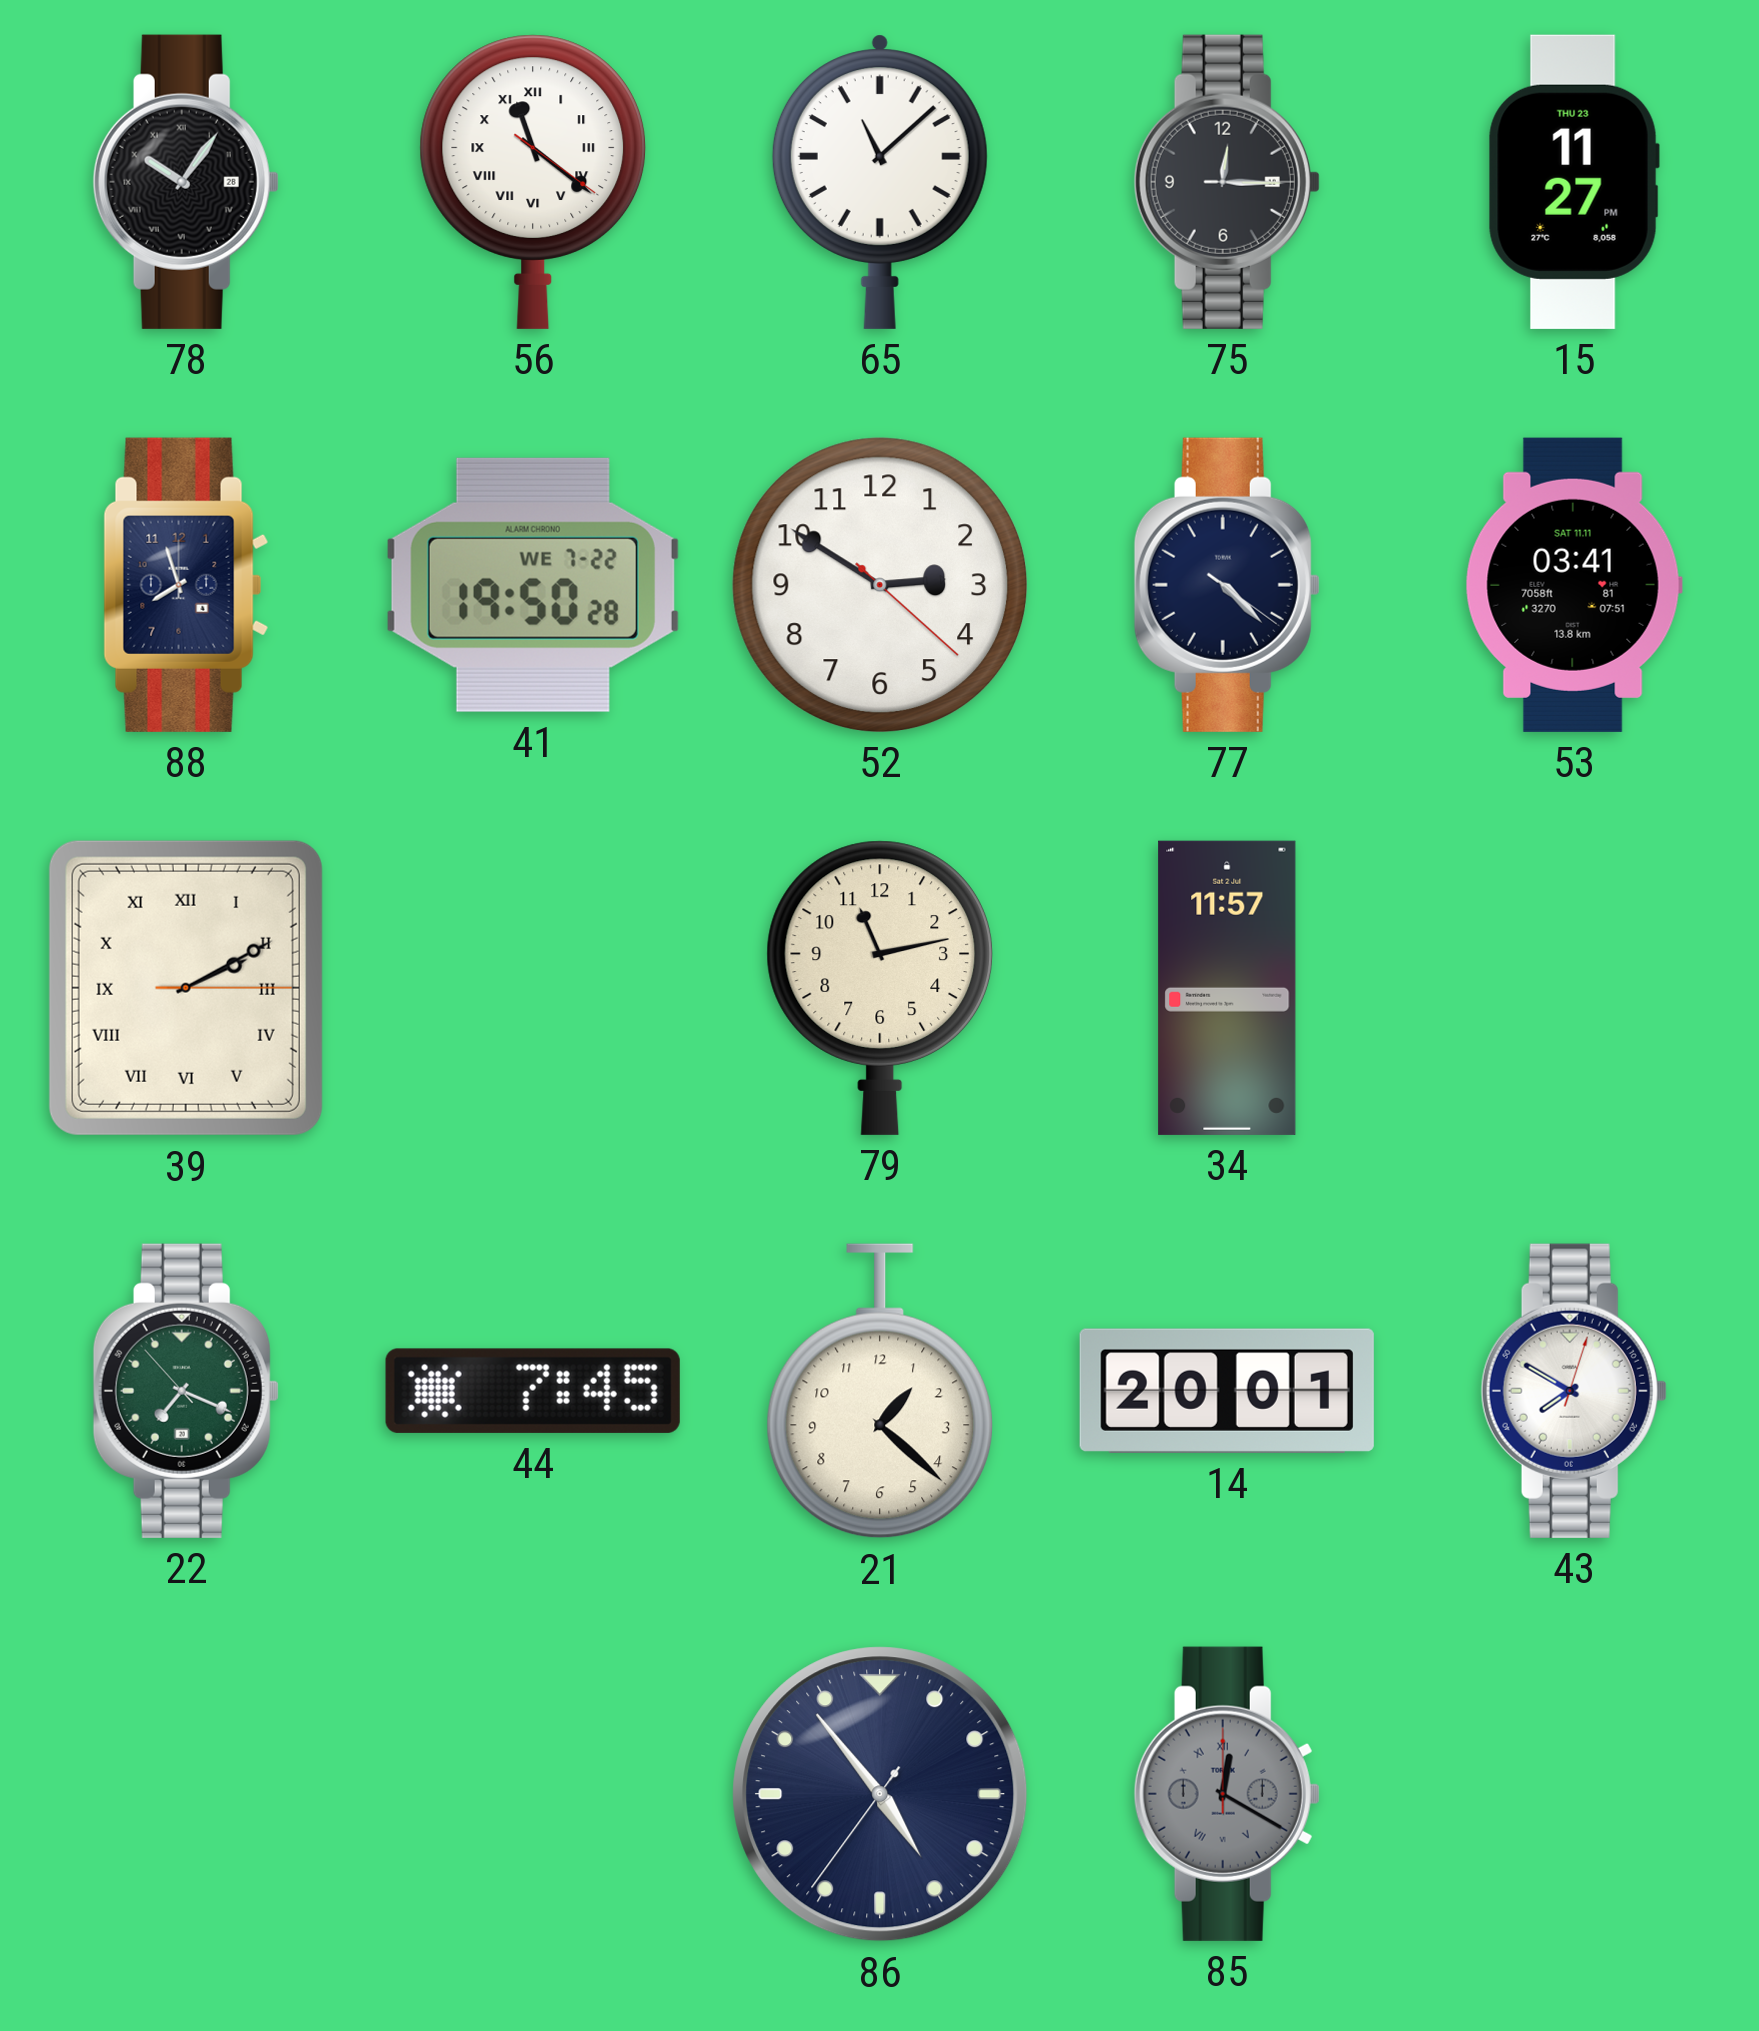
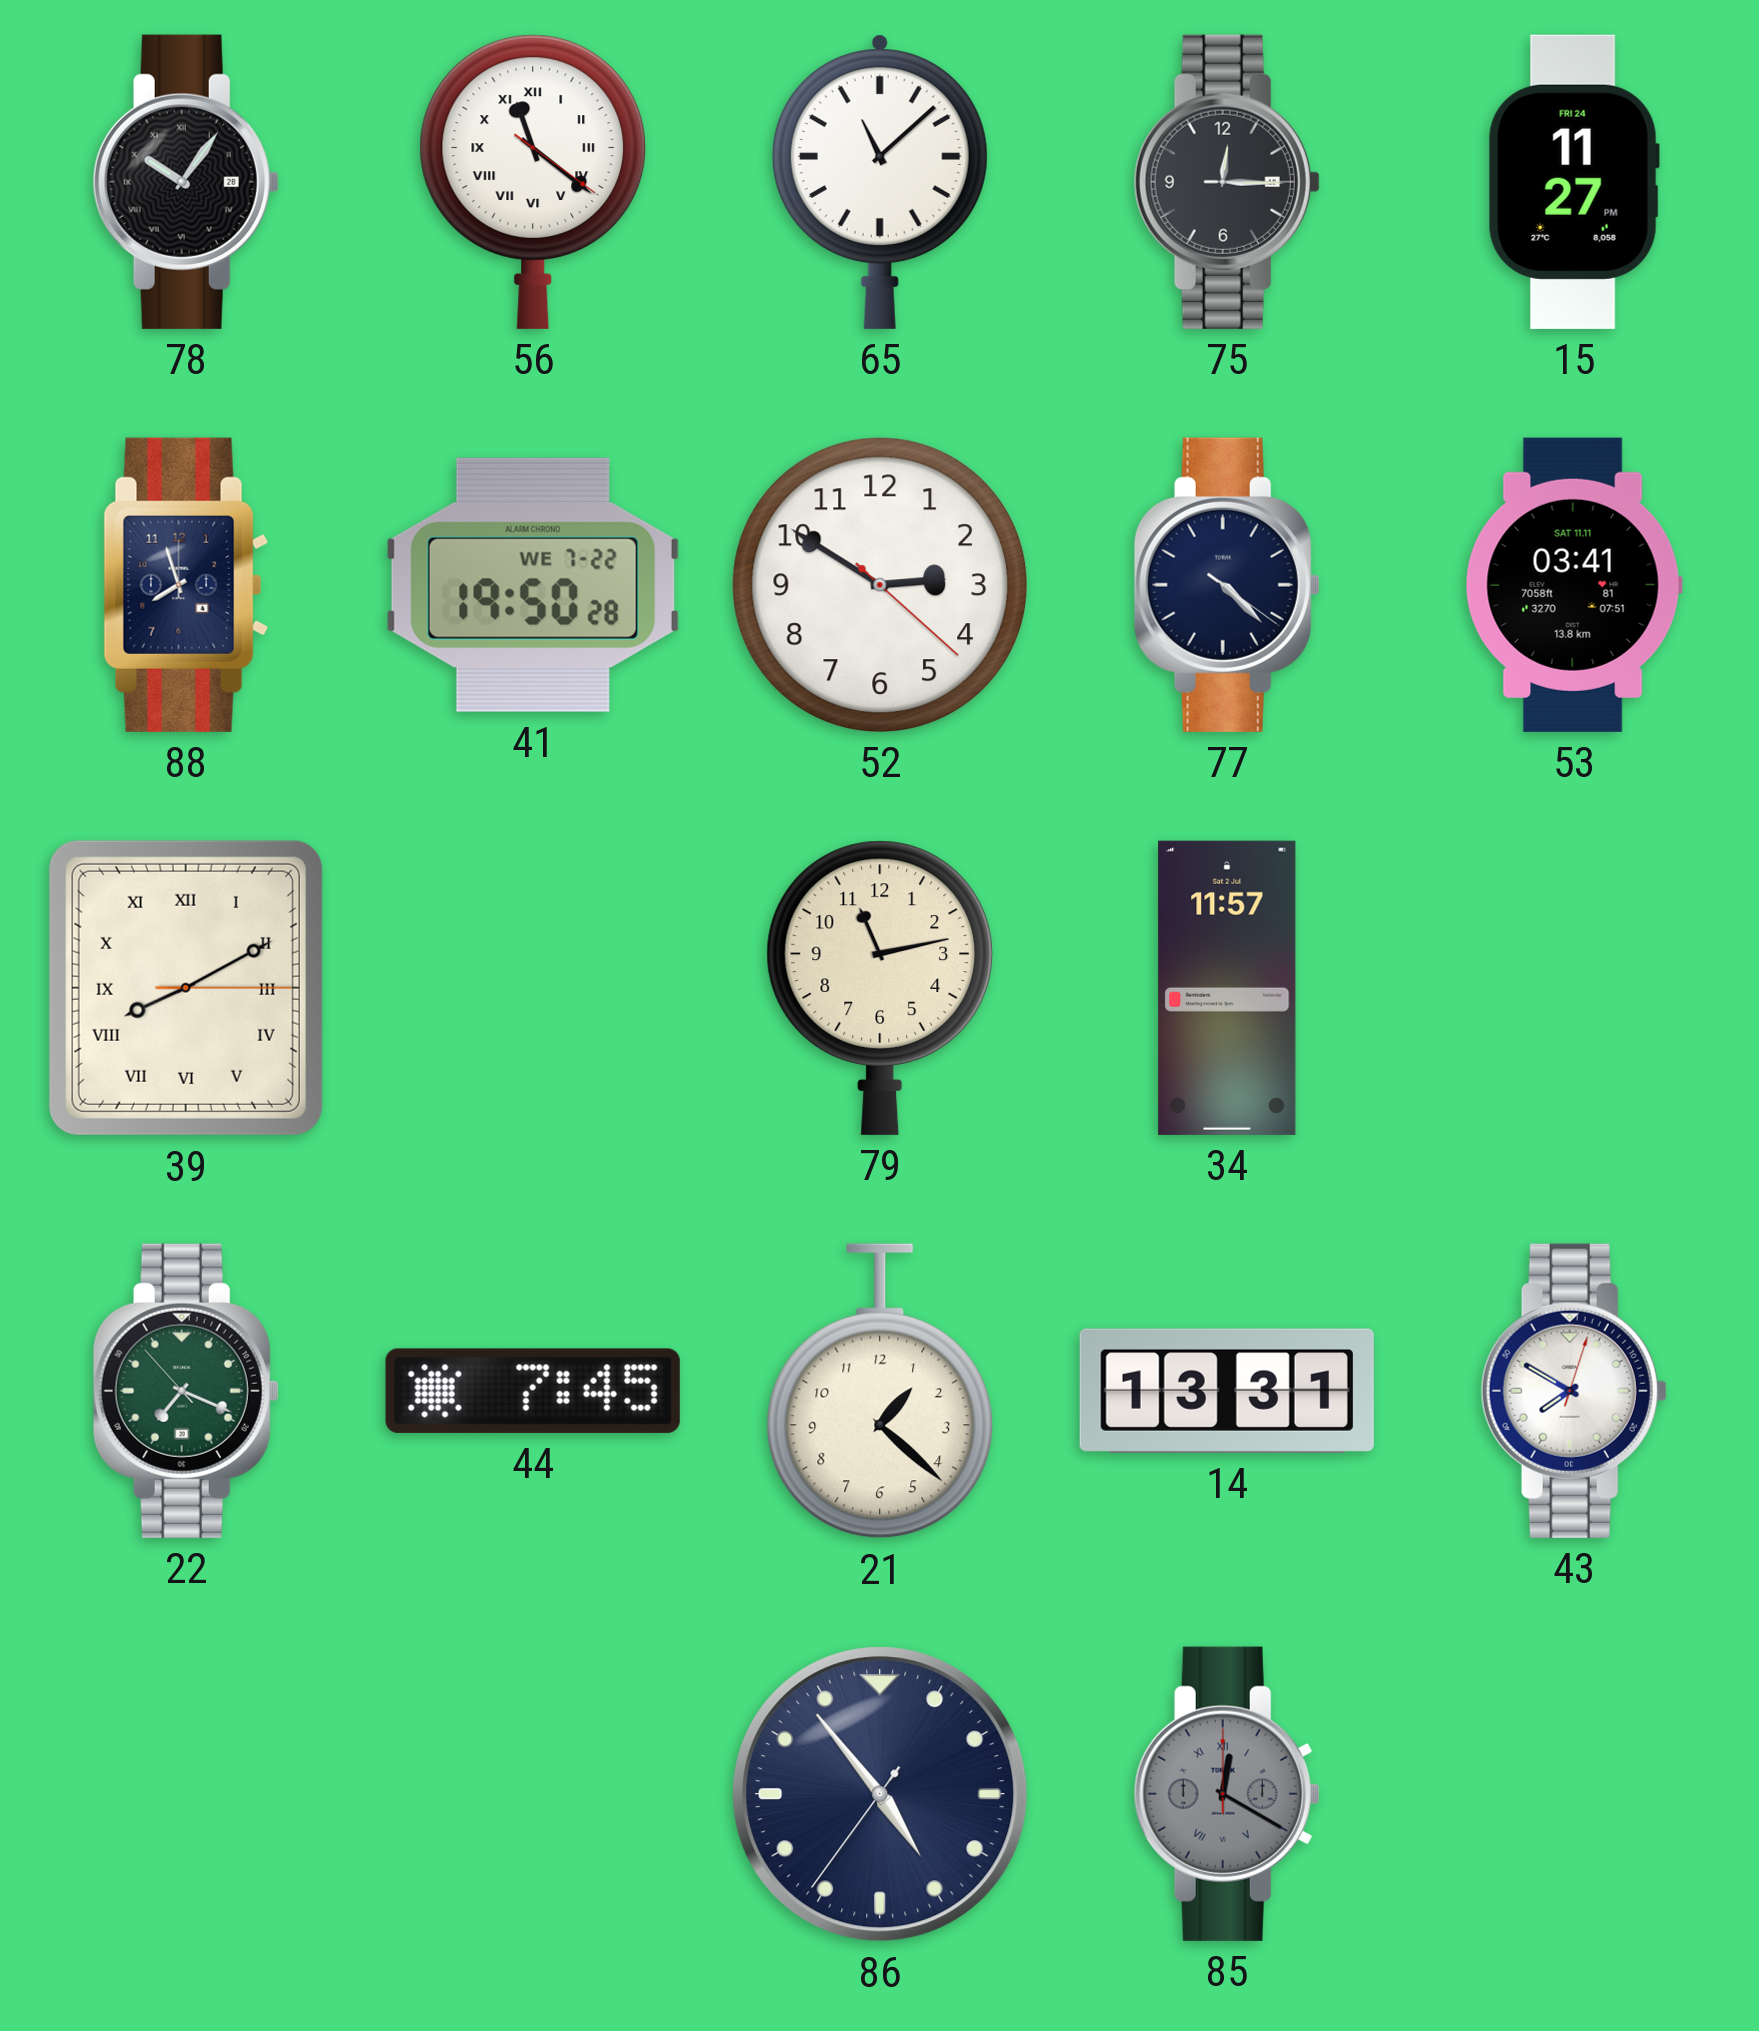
15 date: THU 23 -> FRI 24
39: 2:10 -> 8:10
14: 20:01 -> 13:31
